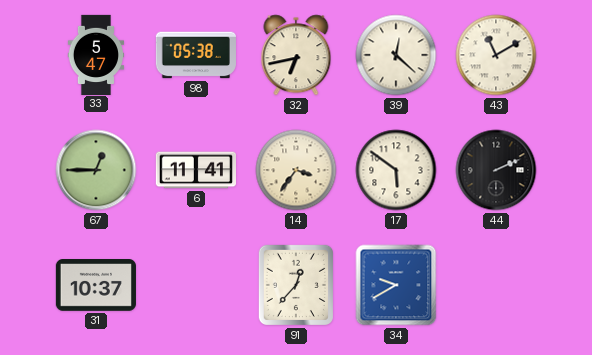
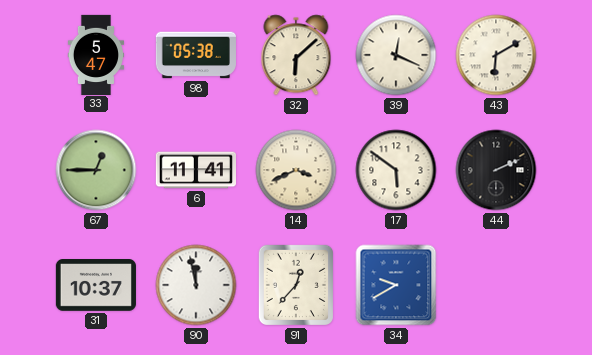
32: 6:43 -> 6:08
39: 12:22 -> 12:19
43: 11:10 -> 6:10
14: 3:36 -> 3:41
90: none -> 11:58
